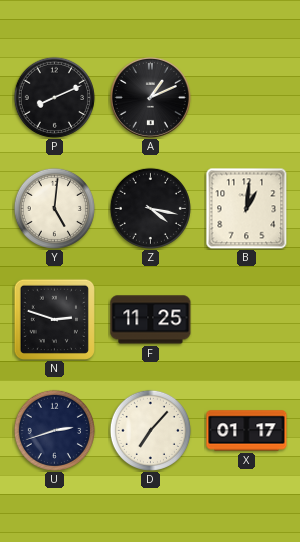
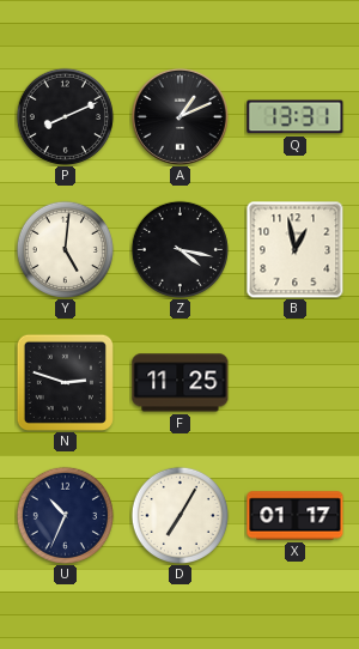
Q: none -> 13:31
B: 1:01 -> 12:58
U: 2:42 -> 10:34
D: 7:07 -> 7:05
